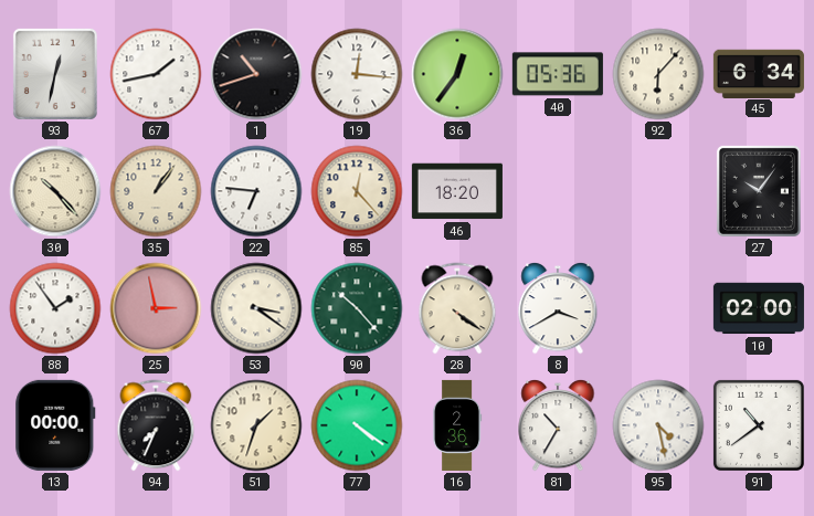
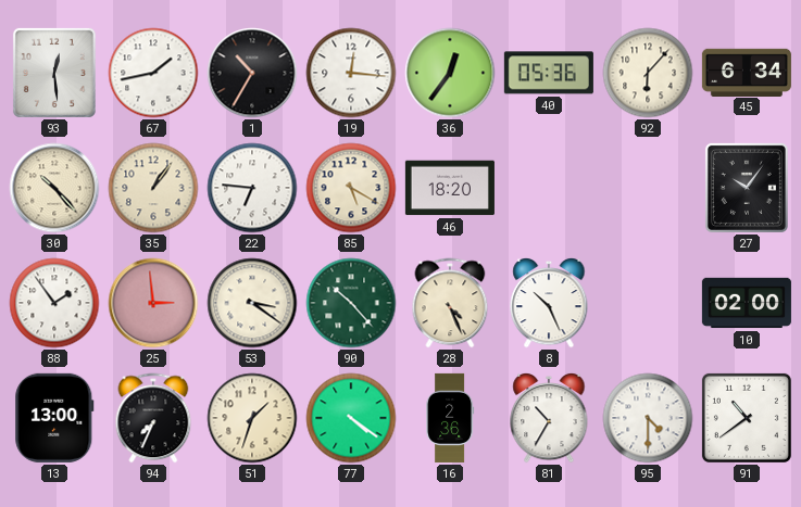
93: 12:32 -> 12:29
1: 10:42 -> 10:35
85: 12:23 -> 5:20
25: 2:58 -> 2:59
28: 4:21 -> 4:26
8: 3:40 -> 10:26
13: 00:00 -> 13:00
95: 4:28 -> 4:30
